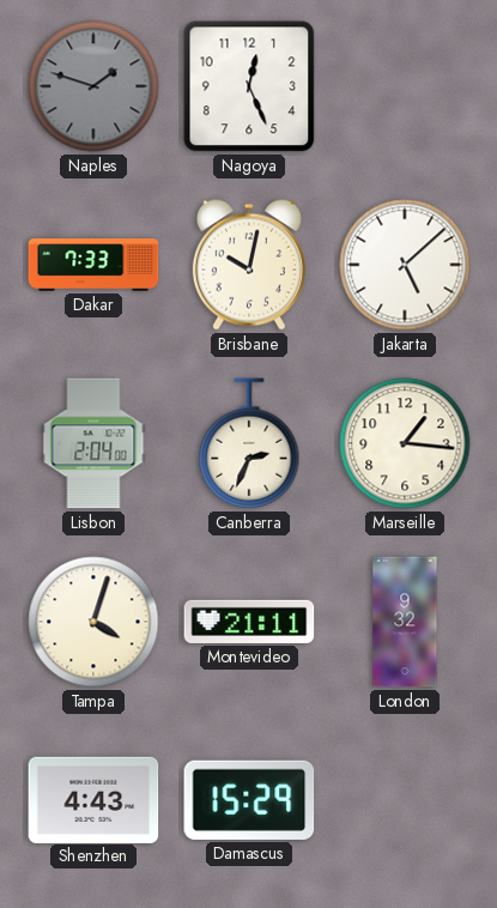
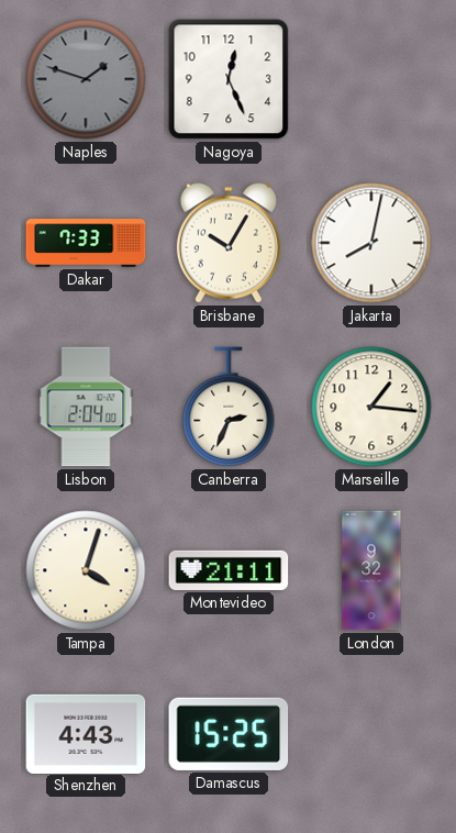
Brisbane: 10:02 -> 10:05
Jakarta: 5:08 -> 8:02
Damascus: 15:29 -> 15:25
